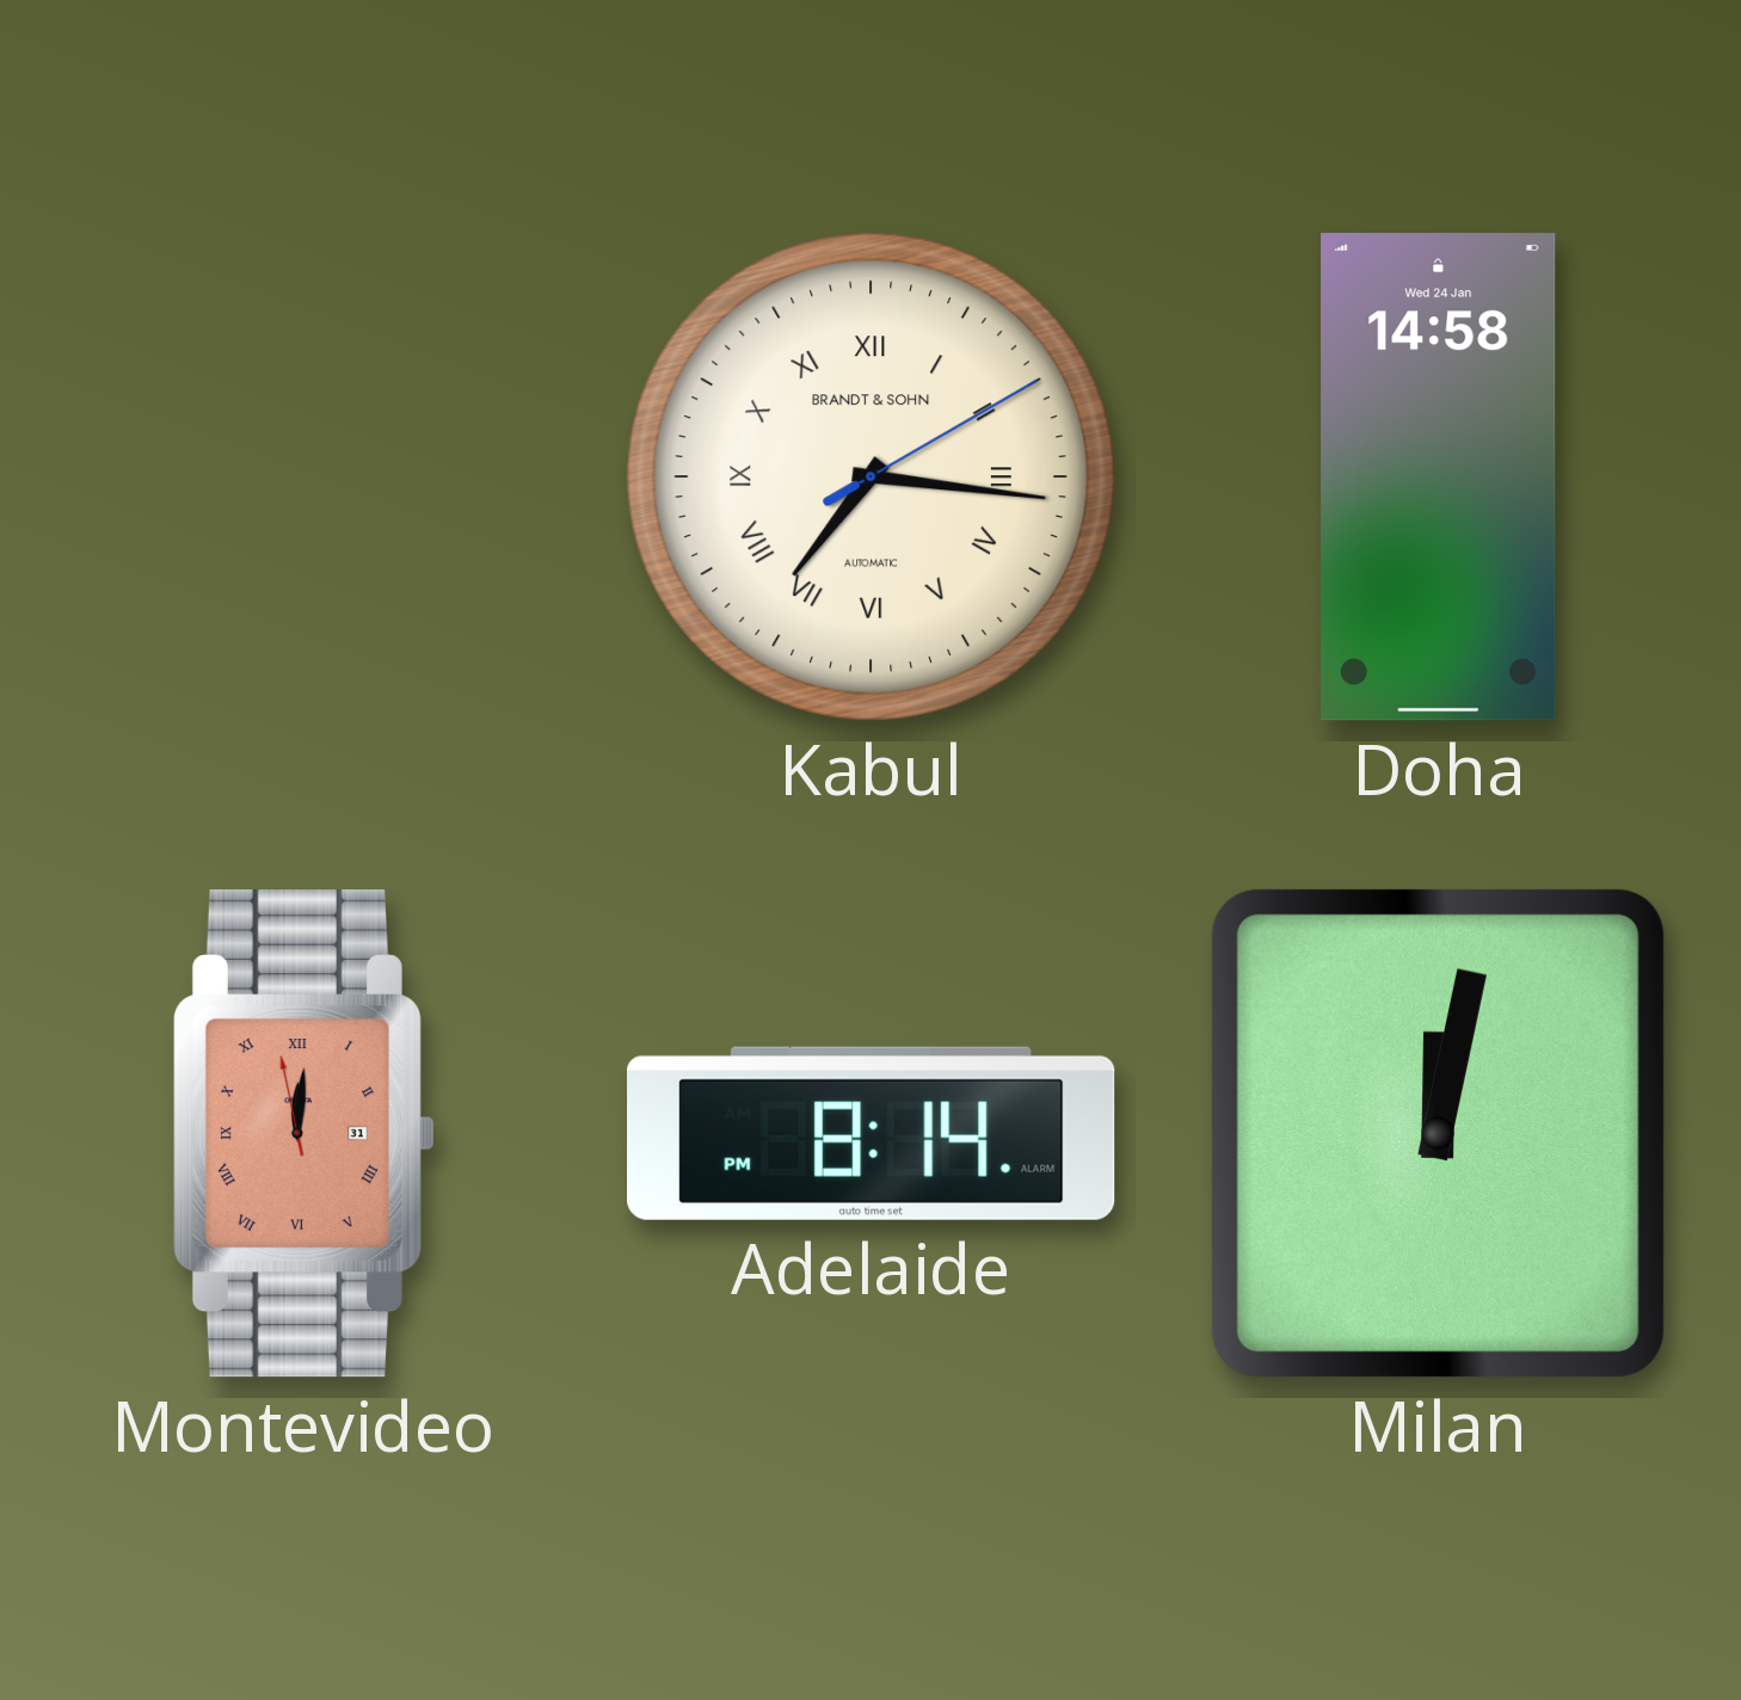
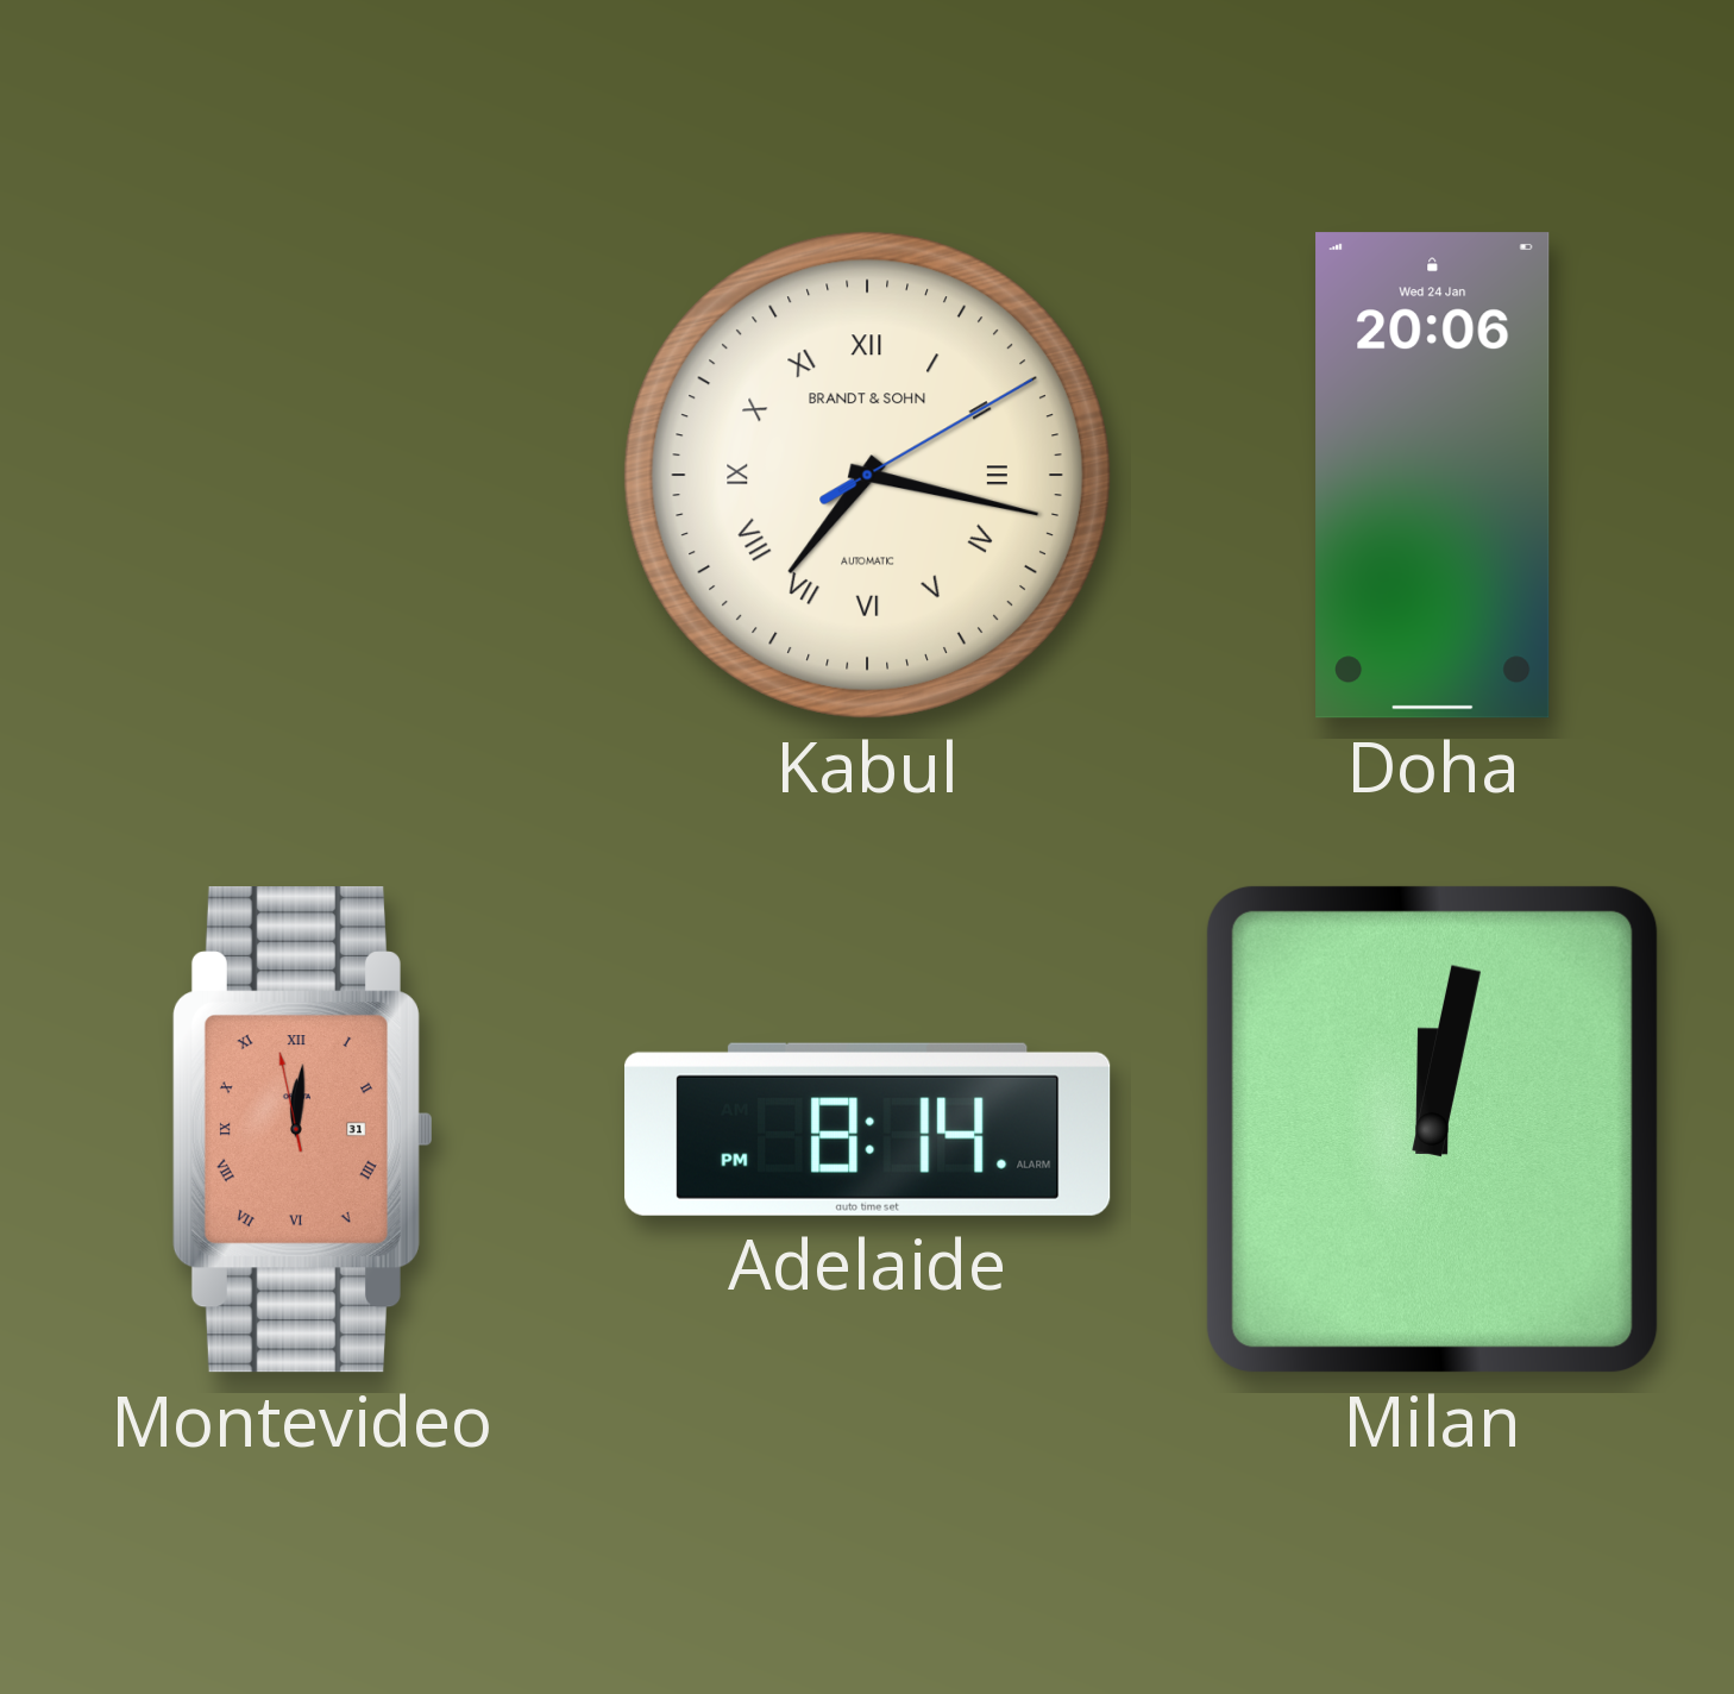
Kabul: 7:16 -> 7:17
Doha: 14:58 -> 20:06
